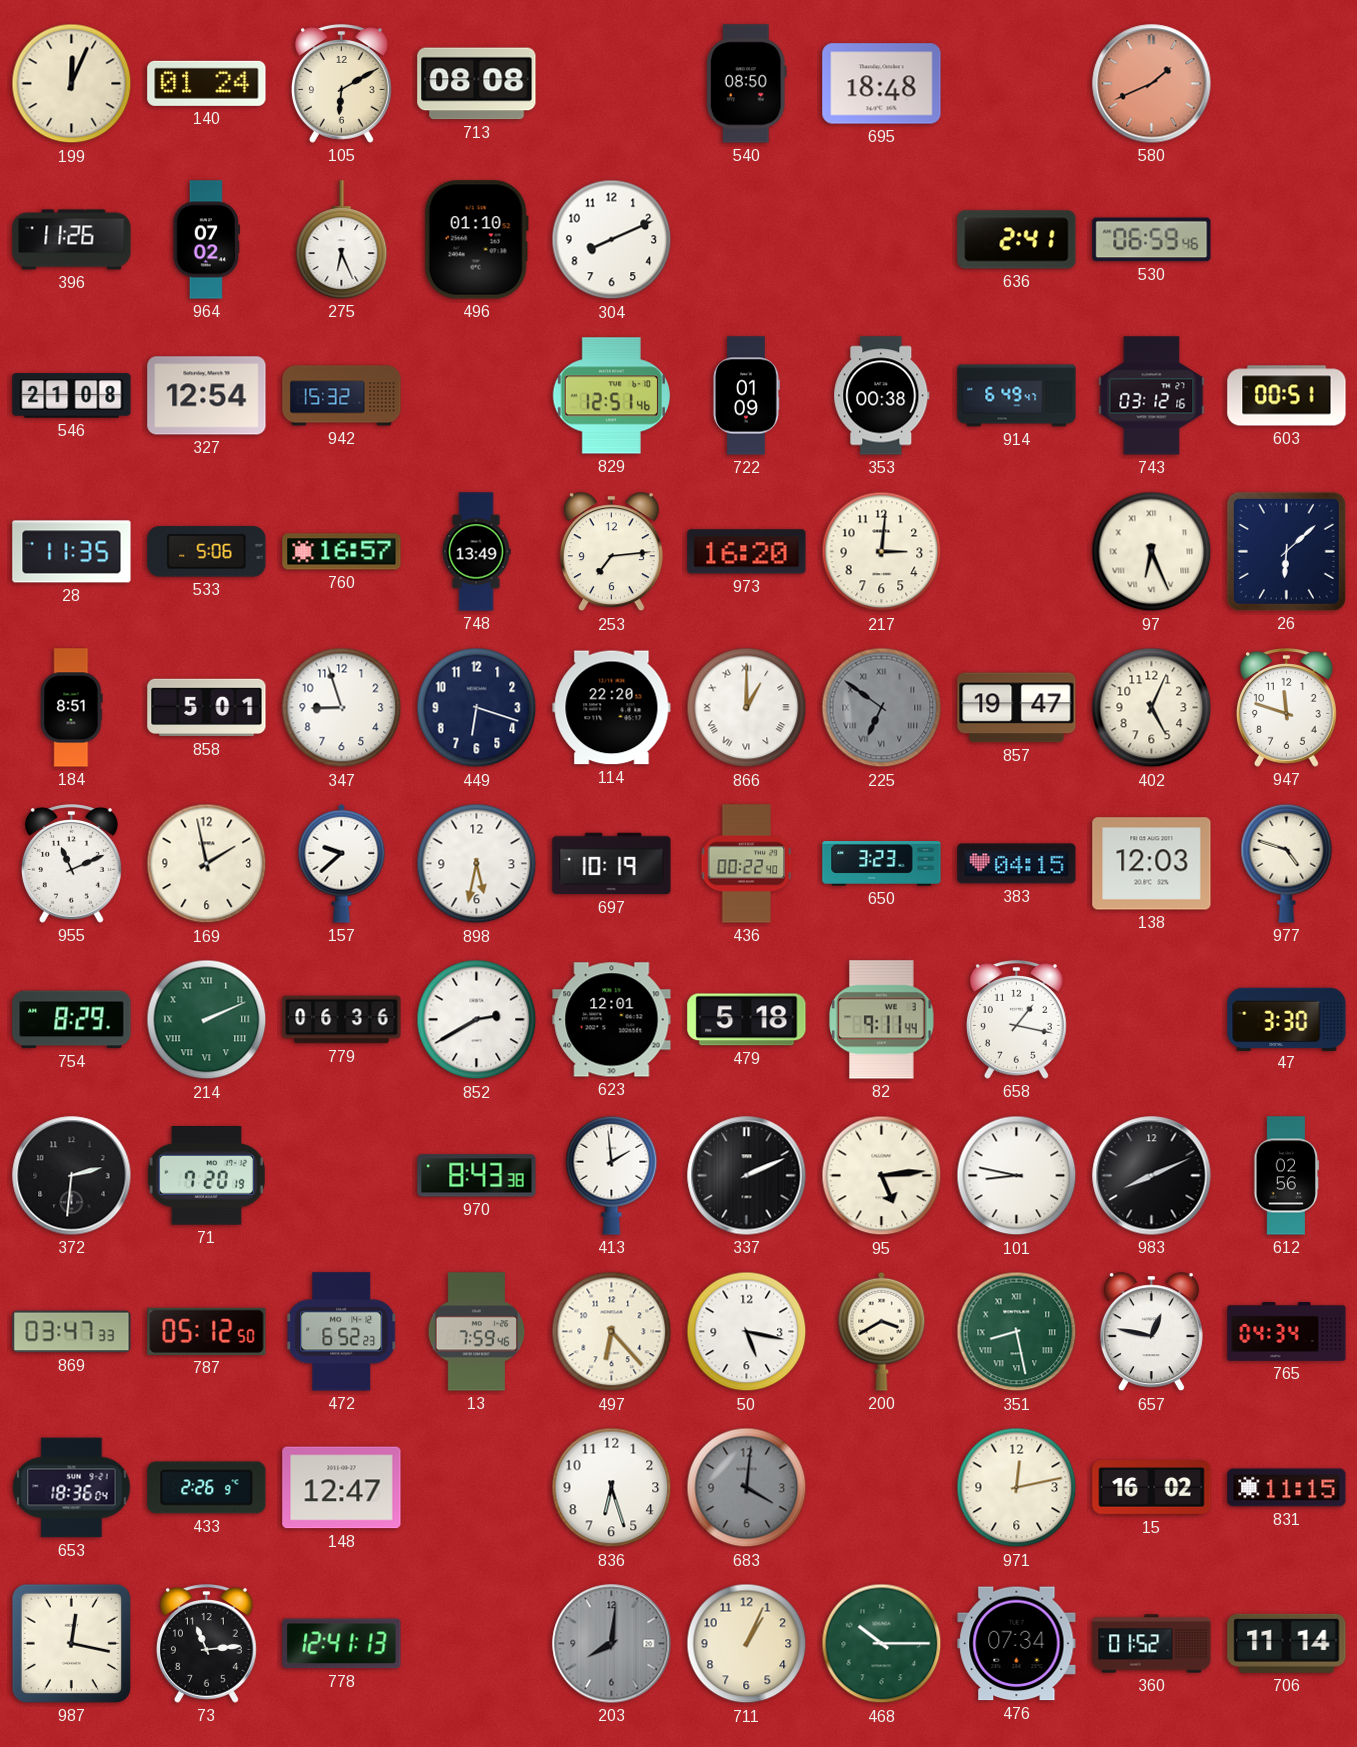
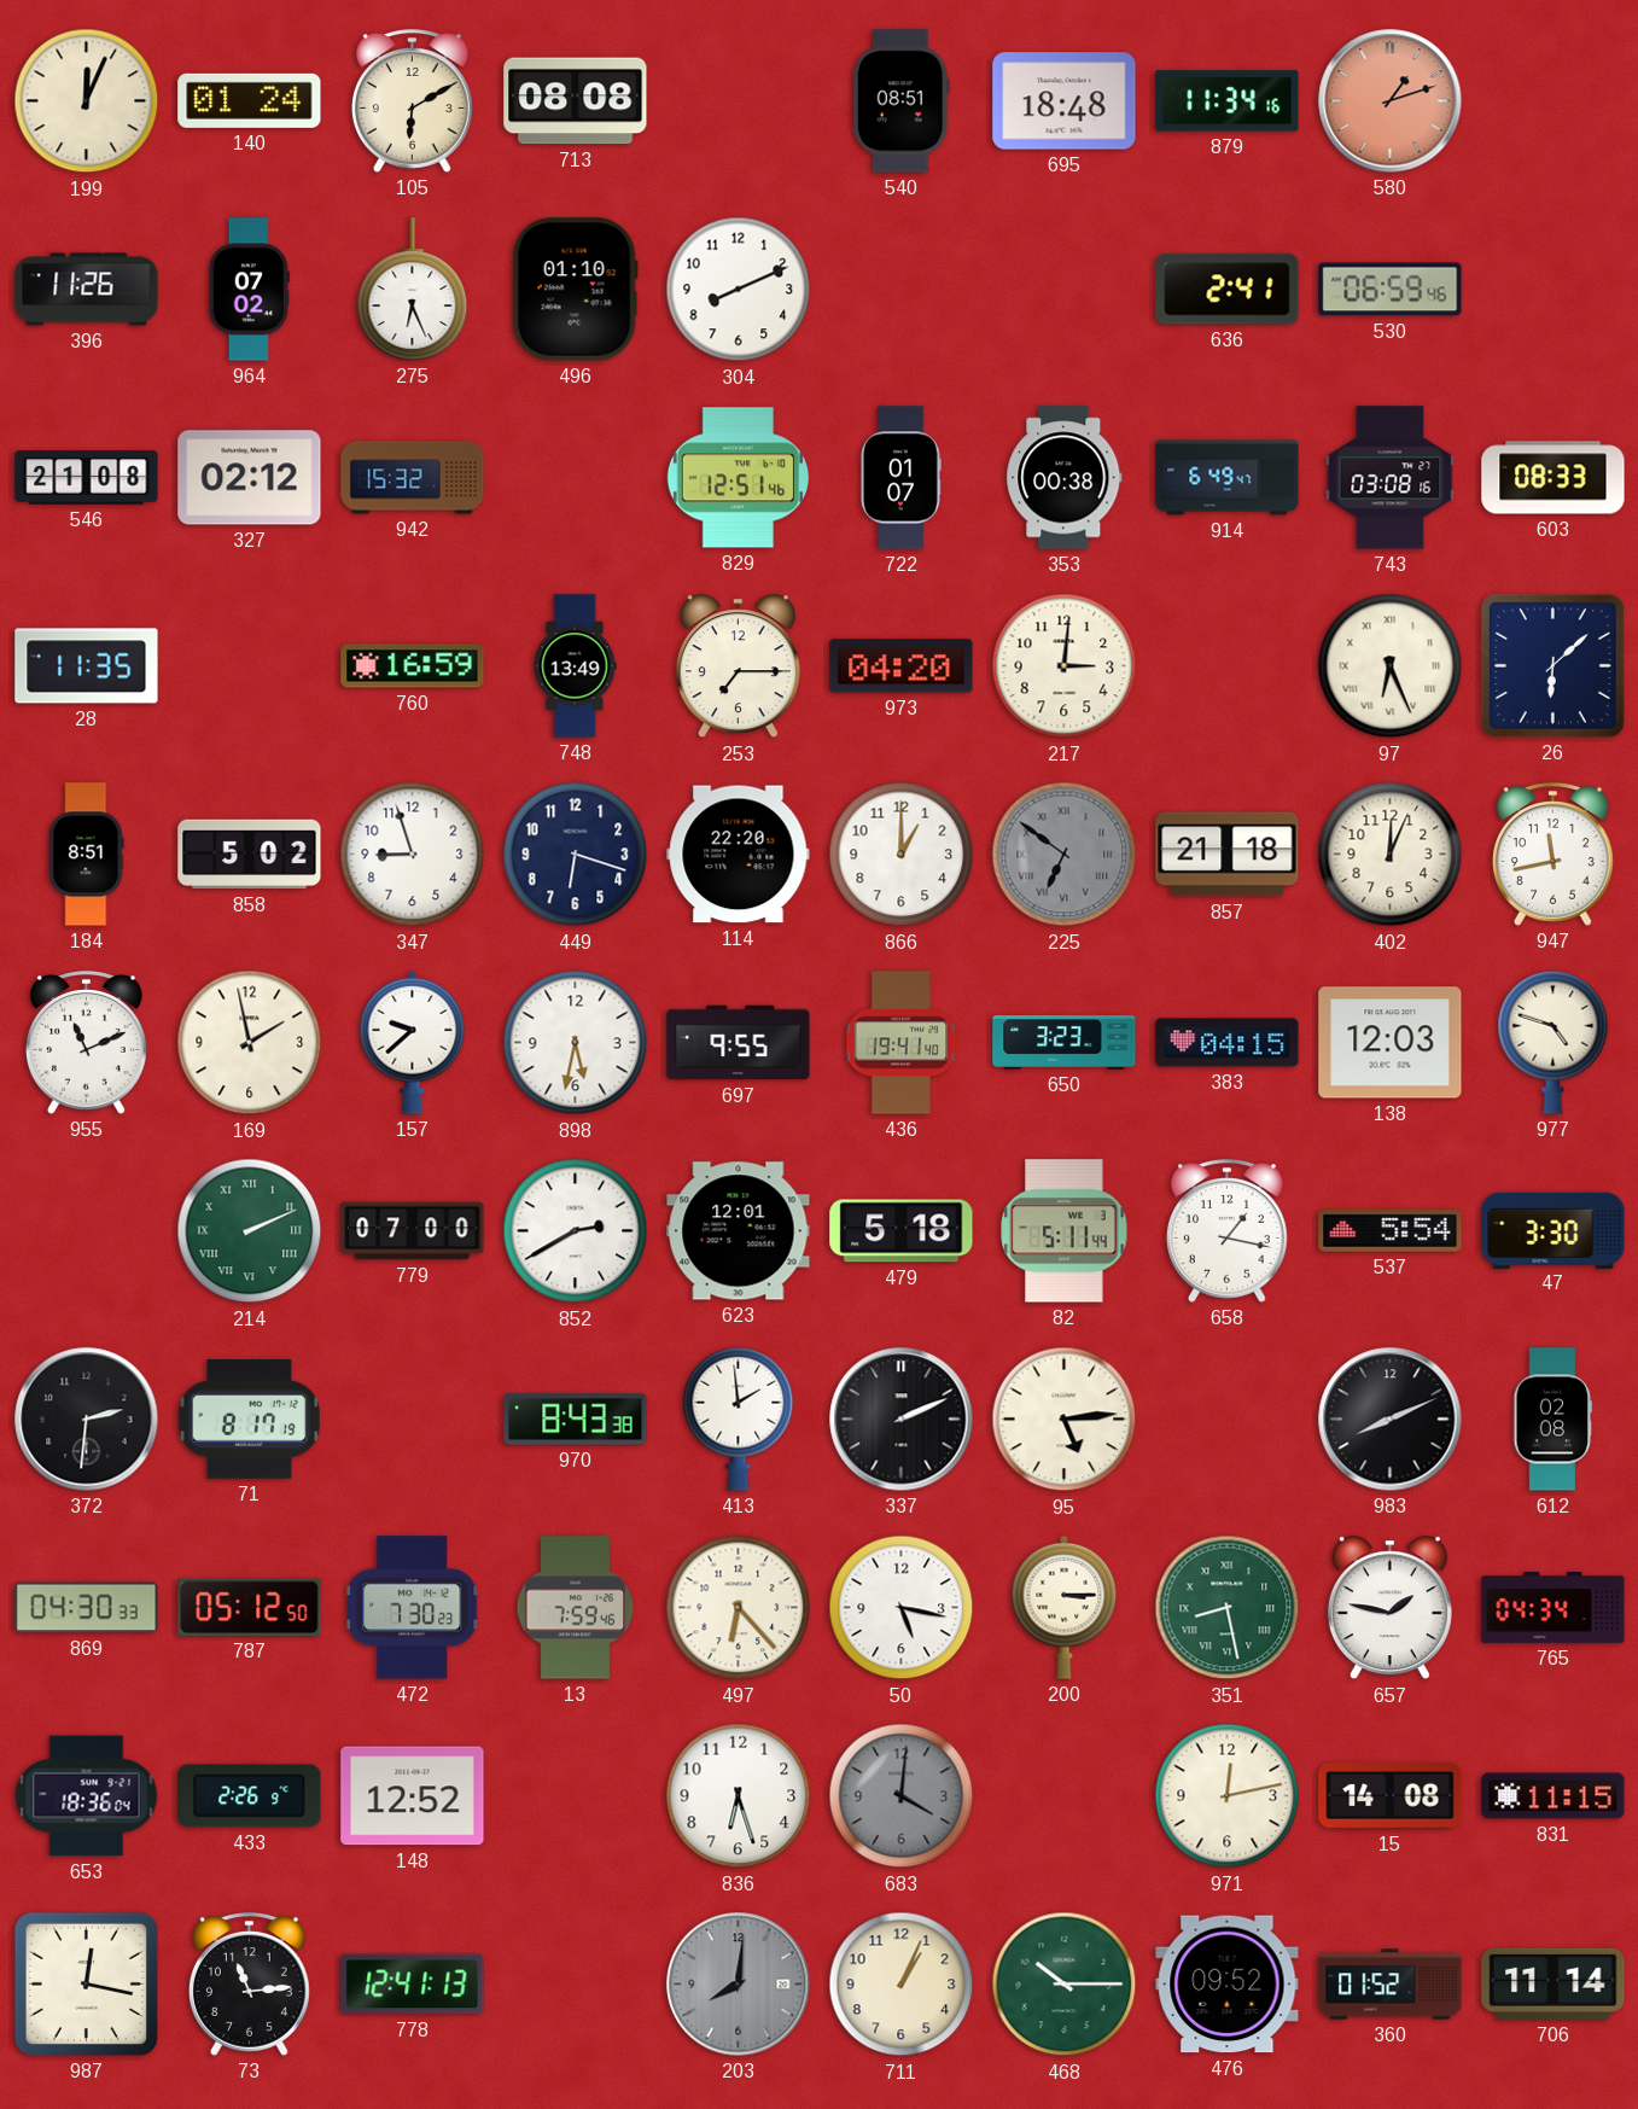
540: 08:50 -> 08:51
879: none -> 11:34
580: 1:41 -> 1:12
327: 12:54 -> 02:12
722: 01:09 -> 01:07
743: 03:12 -> 03:08
603: 00:51 -> 08:33
533: 5:06 -> none
760: 16:57 -> 16:59
253: 7:14 -> 7:15
973: 16:20 -> 04:20
858: 5:01 -> 5:02
866 numerals: Roman -> Arabic
857: 19:47 -> 21:18
402: 5:04 -> 12:04
947: 11:48 -> 11:43
697: 10:19 -> 9:55
436: 00:22 -> 19:41
754: 8:29 -> none
779: 06:36 -> 07:00
82: 9:11 -> 5:11
537: none -> 5:54
71: 7:20 -> 8:17
101: 8:47 -> none
612: 02:56 -> 02:08
869: 03:47 -> 04:30
472: 6:52 -> 7:30
200: 3:40 -> 3:15
657: 12:47 -> 1:47
148: 12:47 -> 12:52
15: 16:02 -> 14:08
476: 07:34 -> 09:52
